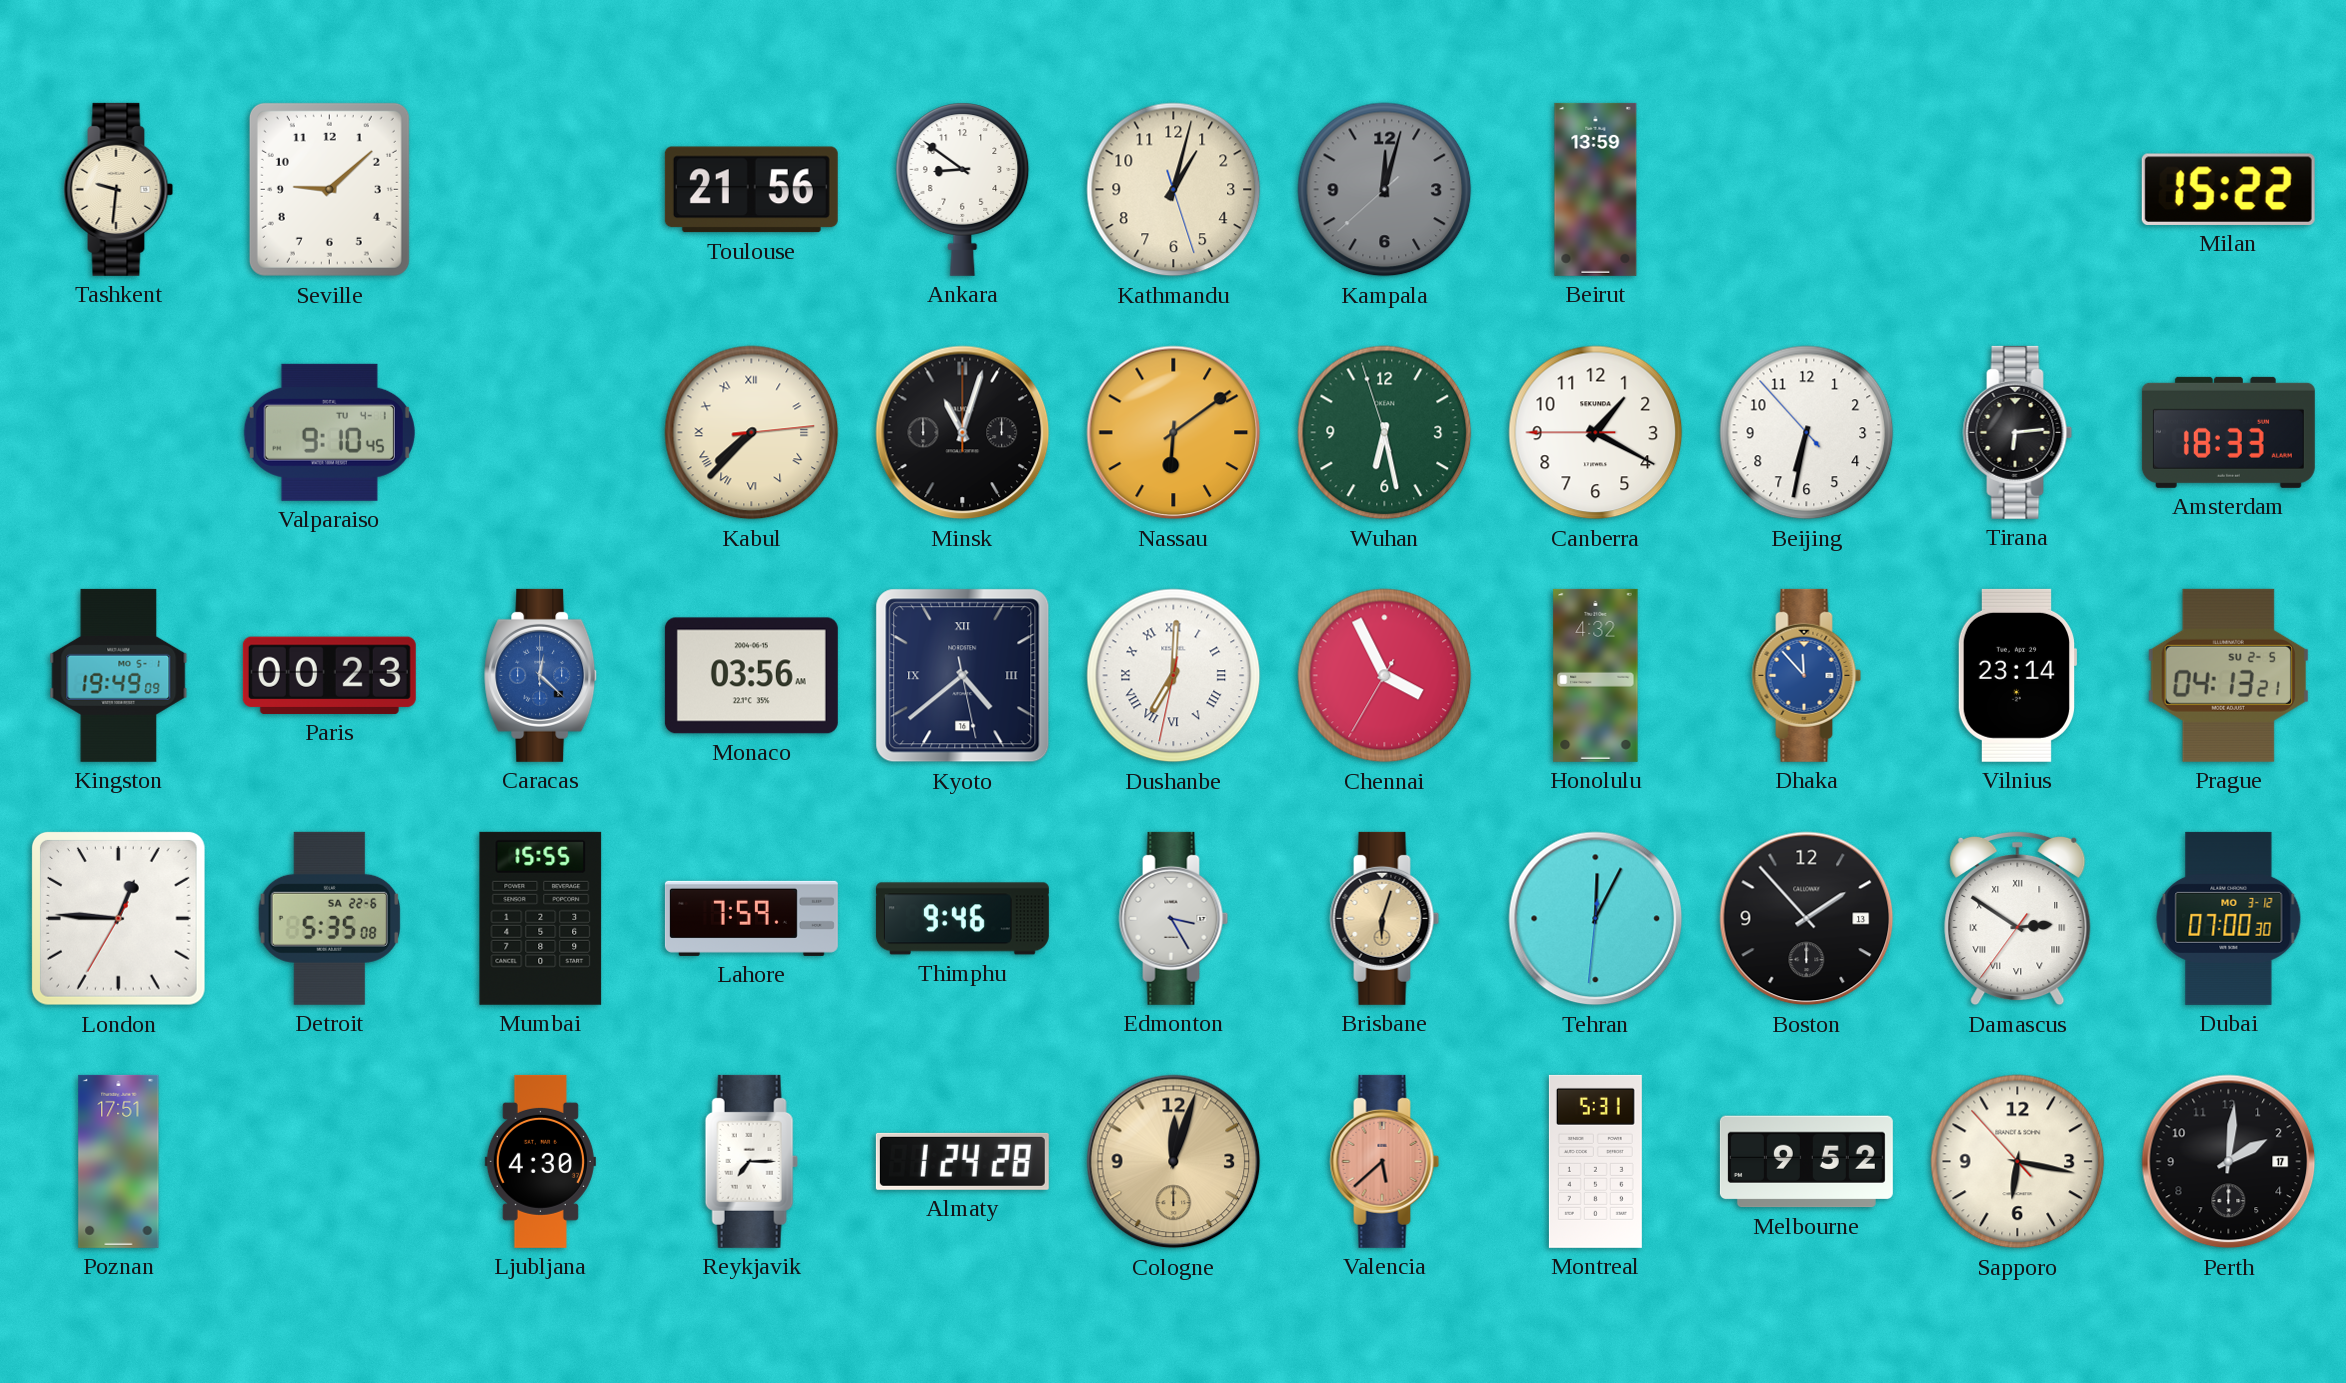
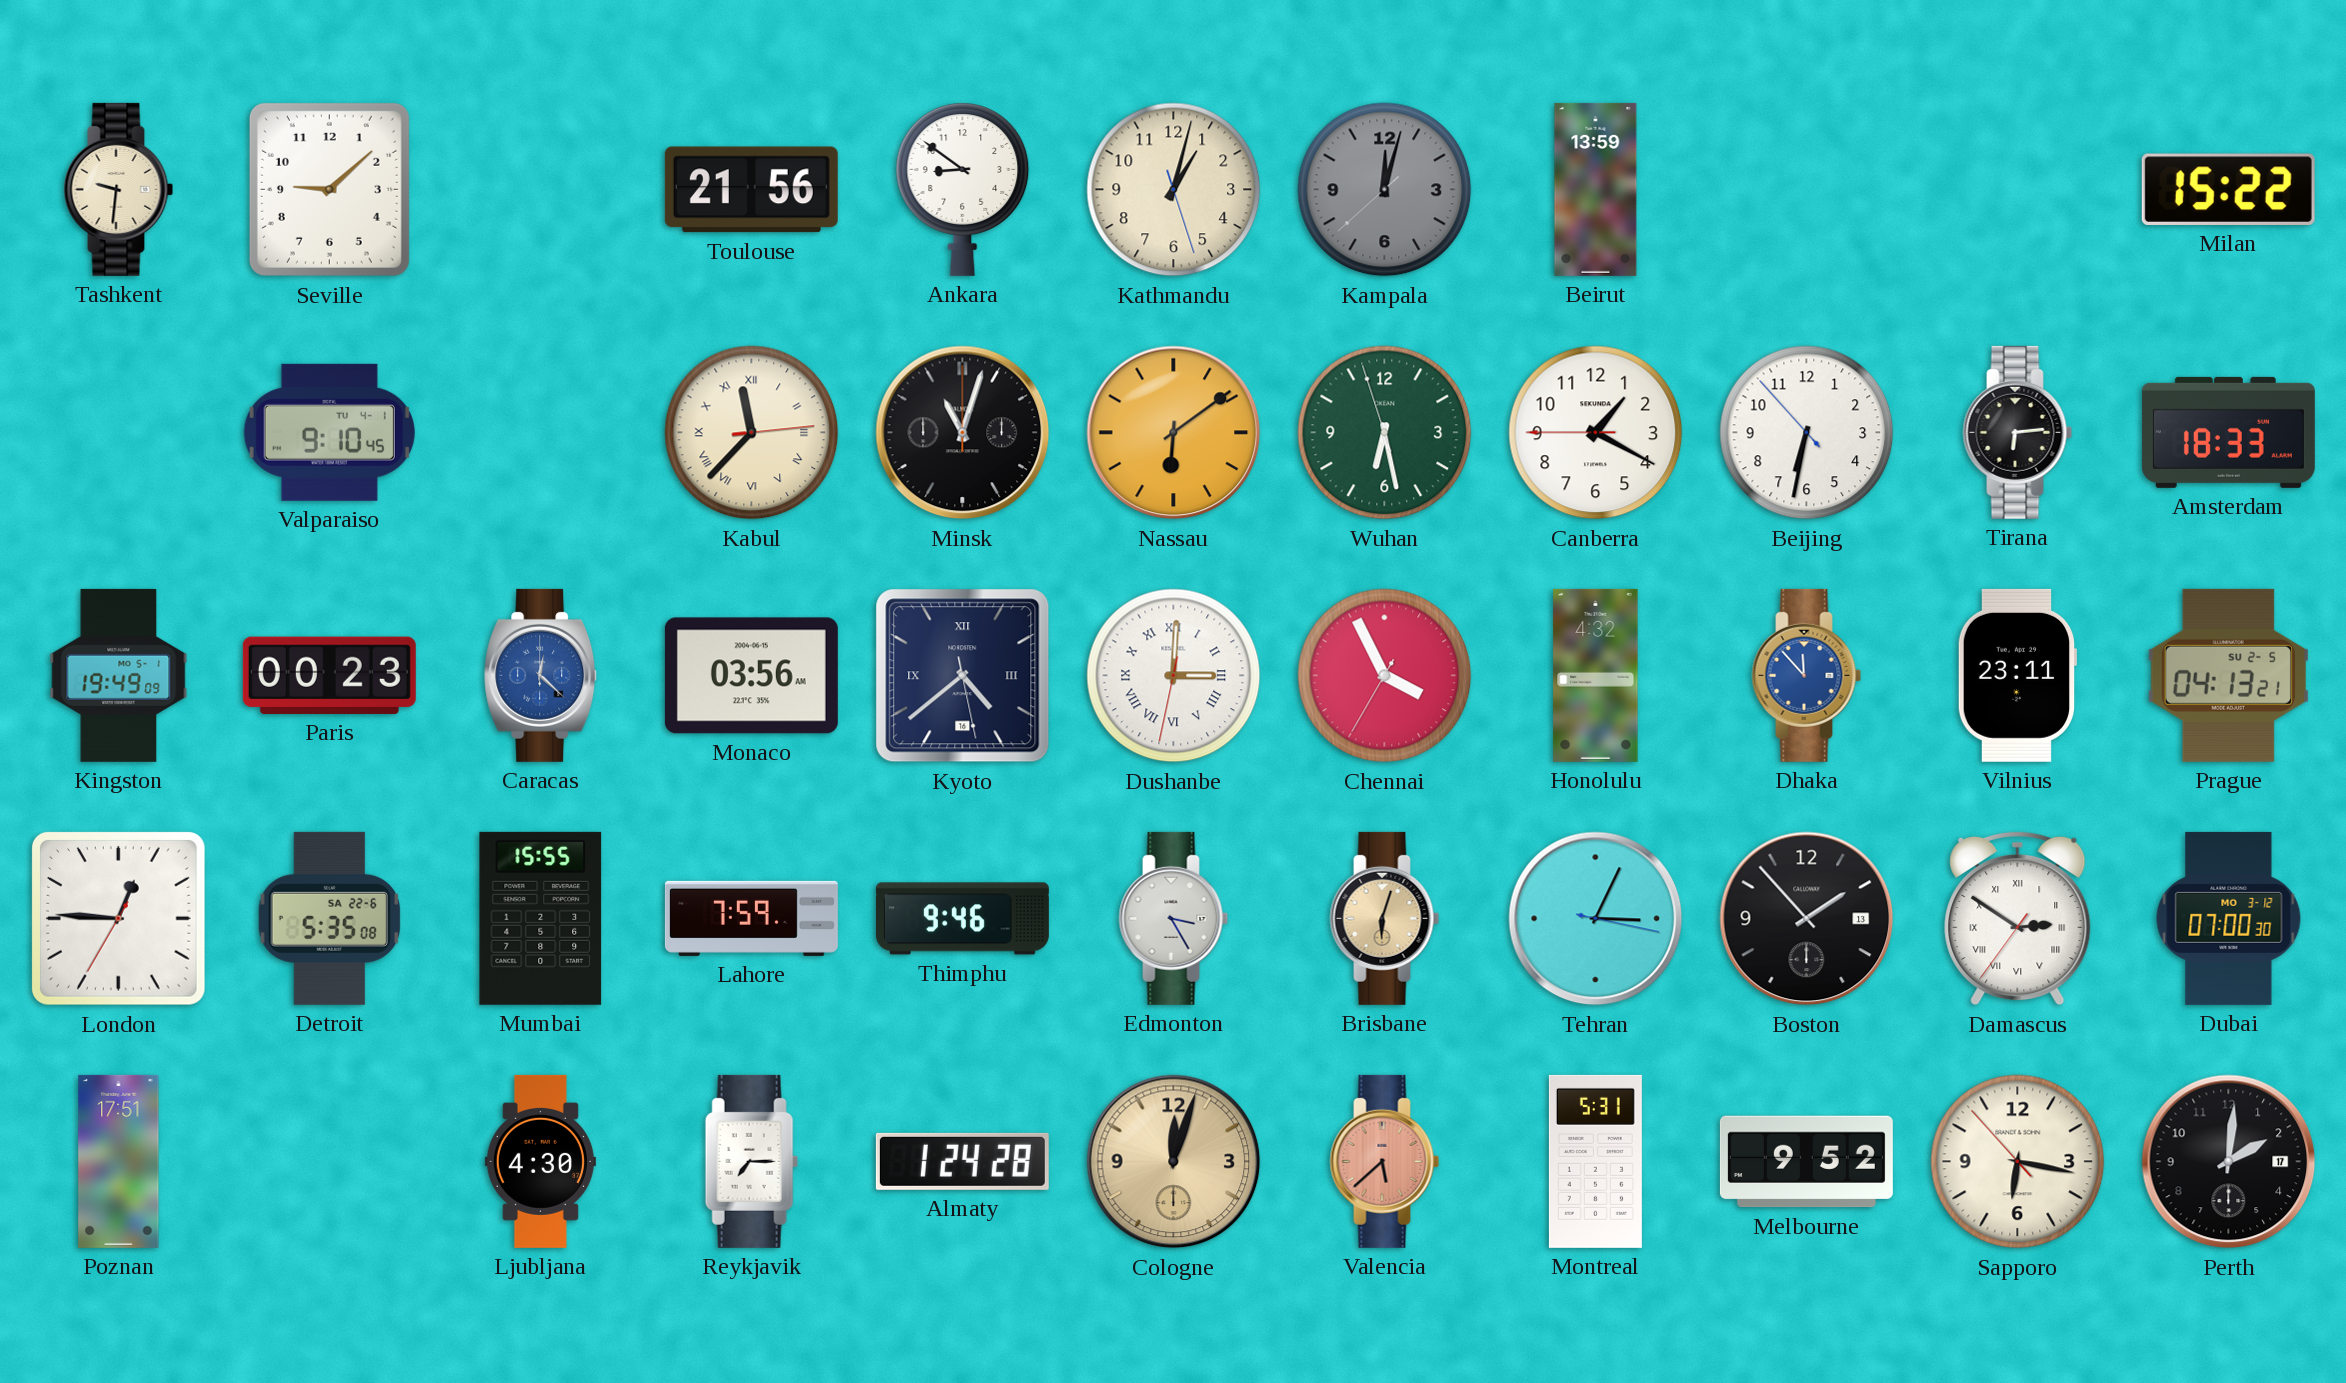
Kabul: 7:37 -> 11:37
Dushanbe: 7:00 -> 3:00
Vilnius: 23:14 -> 23:11
Tehran: 12:04 -> 3:04
